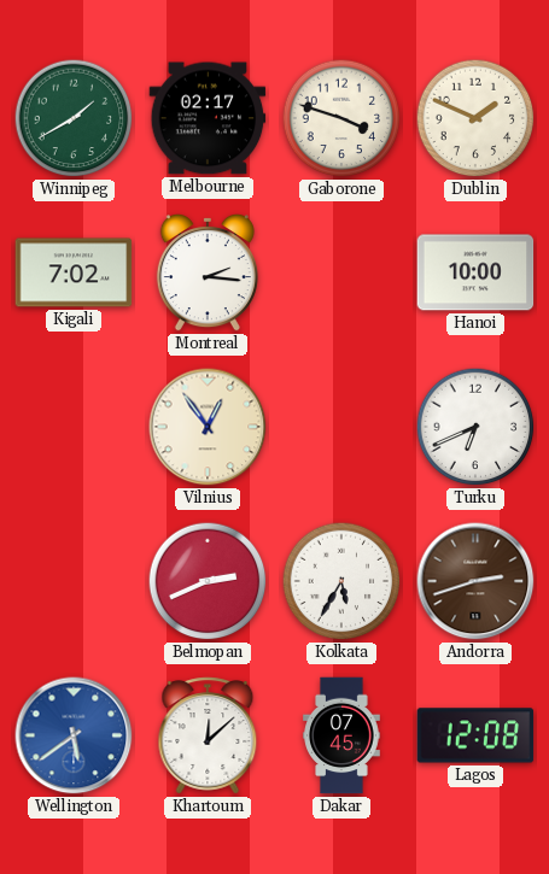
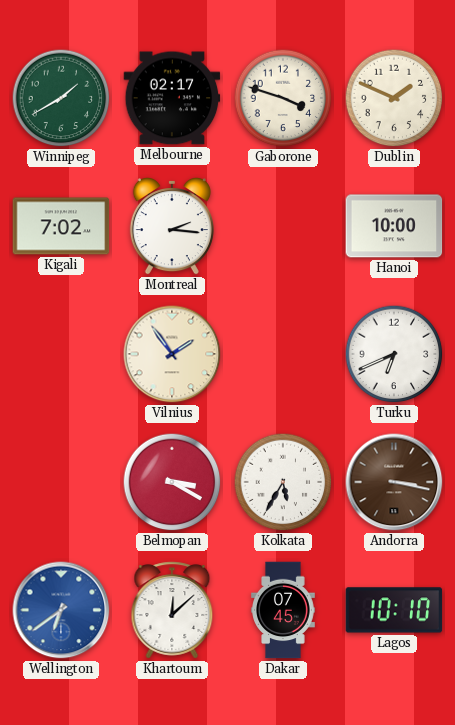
Vilnius: 12:54 -> 1:54
Belmopan: 2:41 -> 3:20
Andorra: 2:42 -> 3:17
Wellington: 5:39 -> 6:39
Lagos: 12:08 -> 10:10
